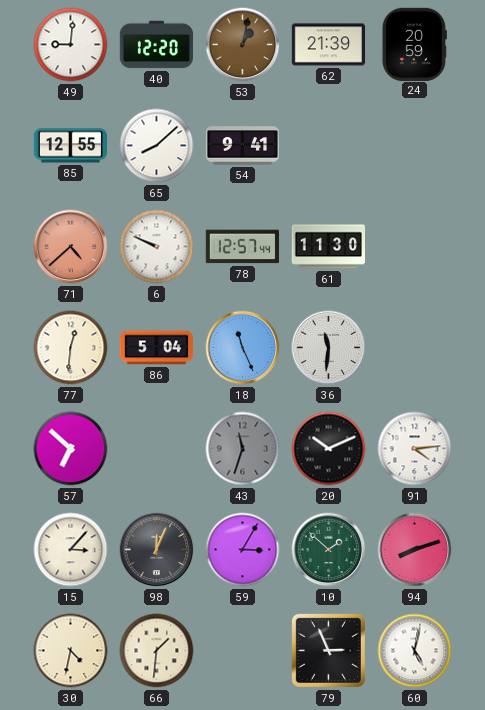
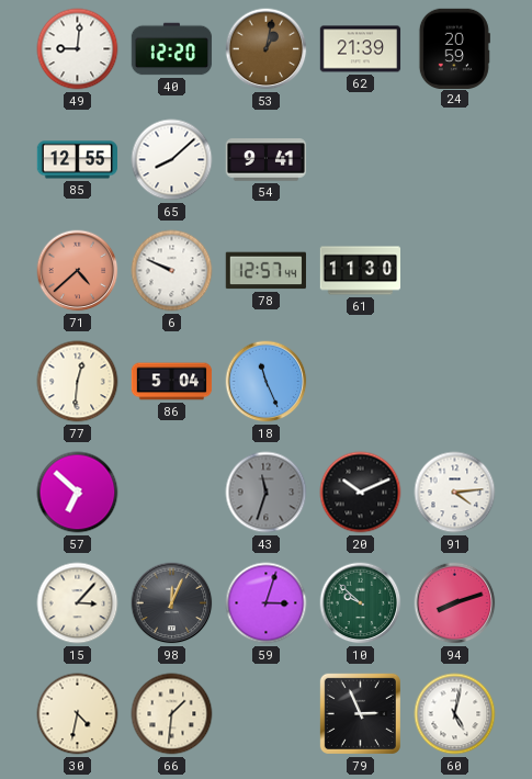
36: 11:31 -> none
59: 3:05 -> 3:03
10: 1:52 -> 9:52
